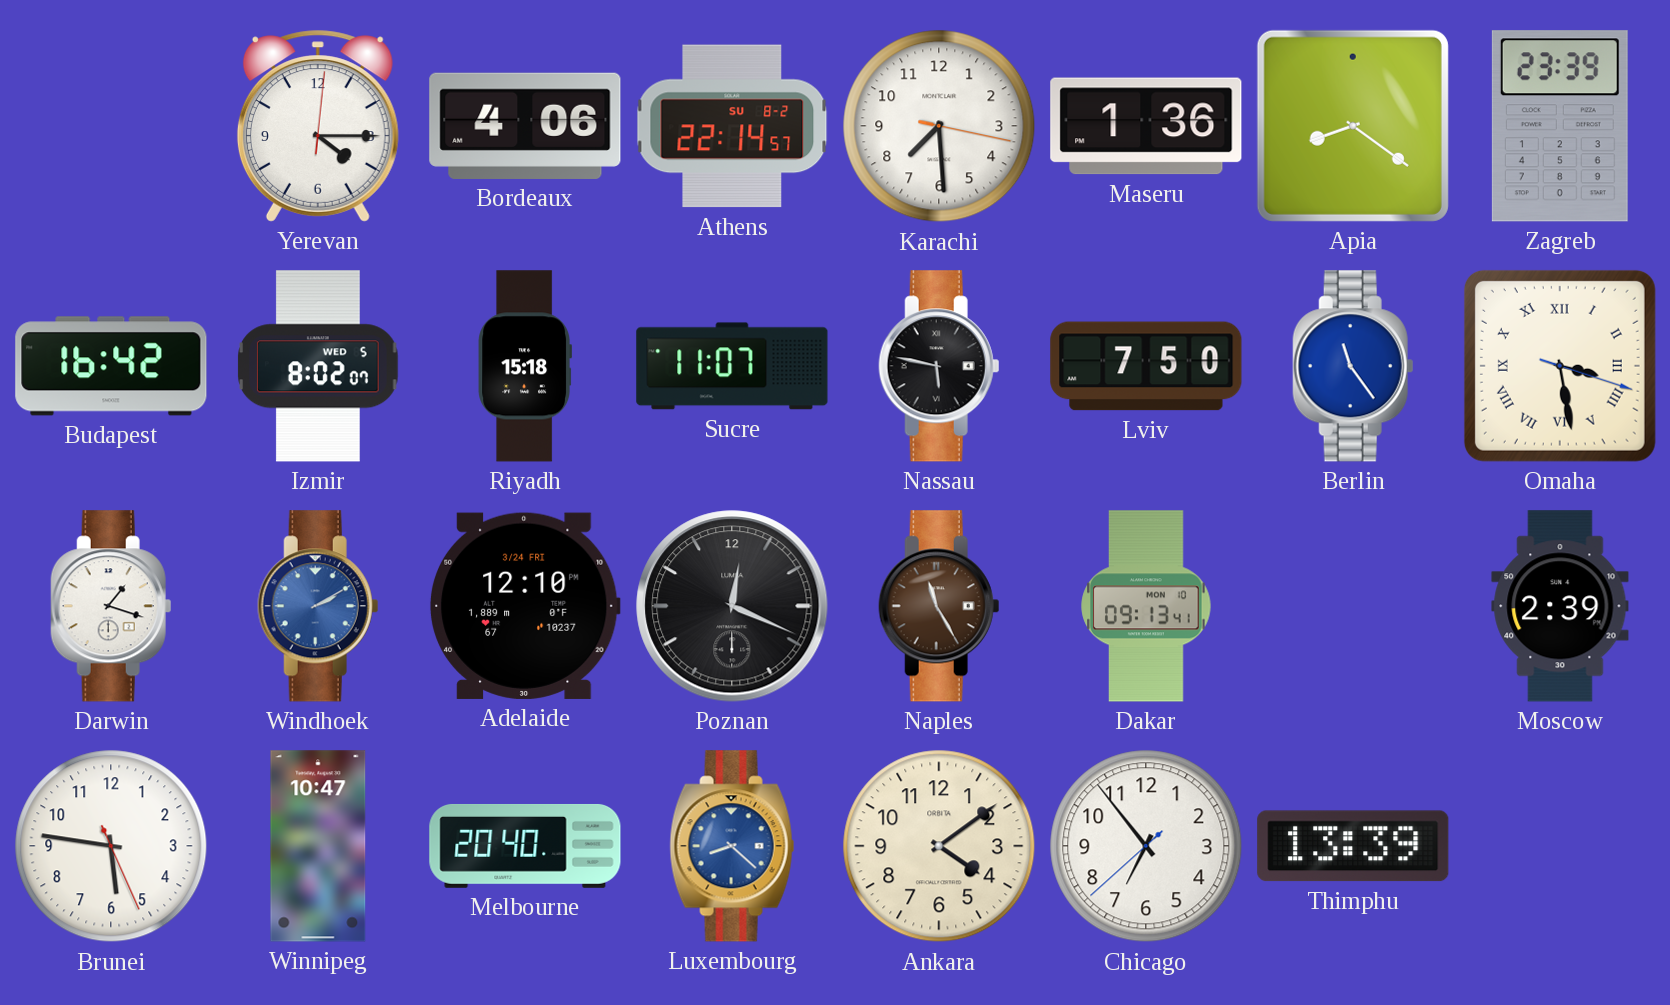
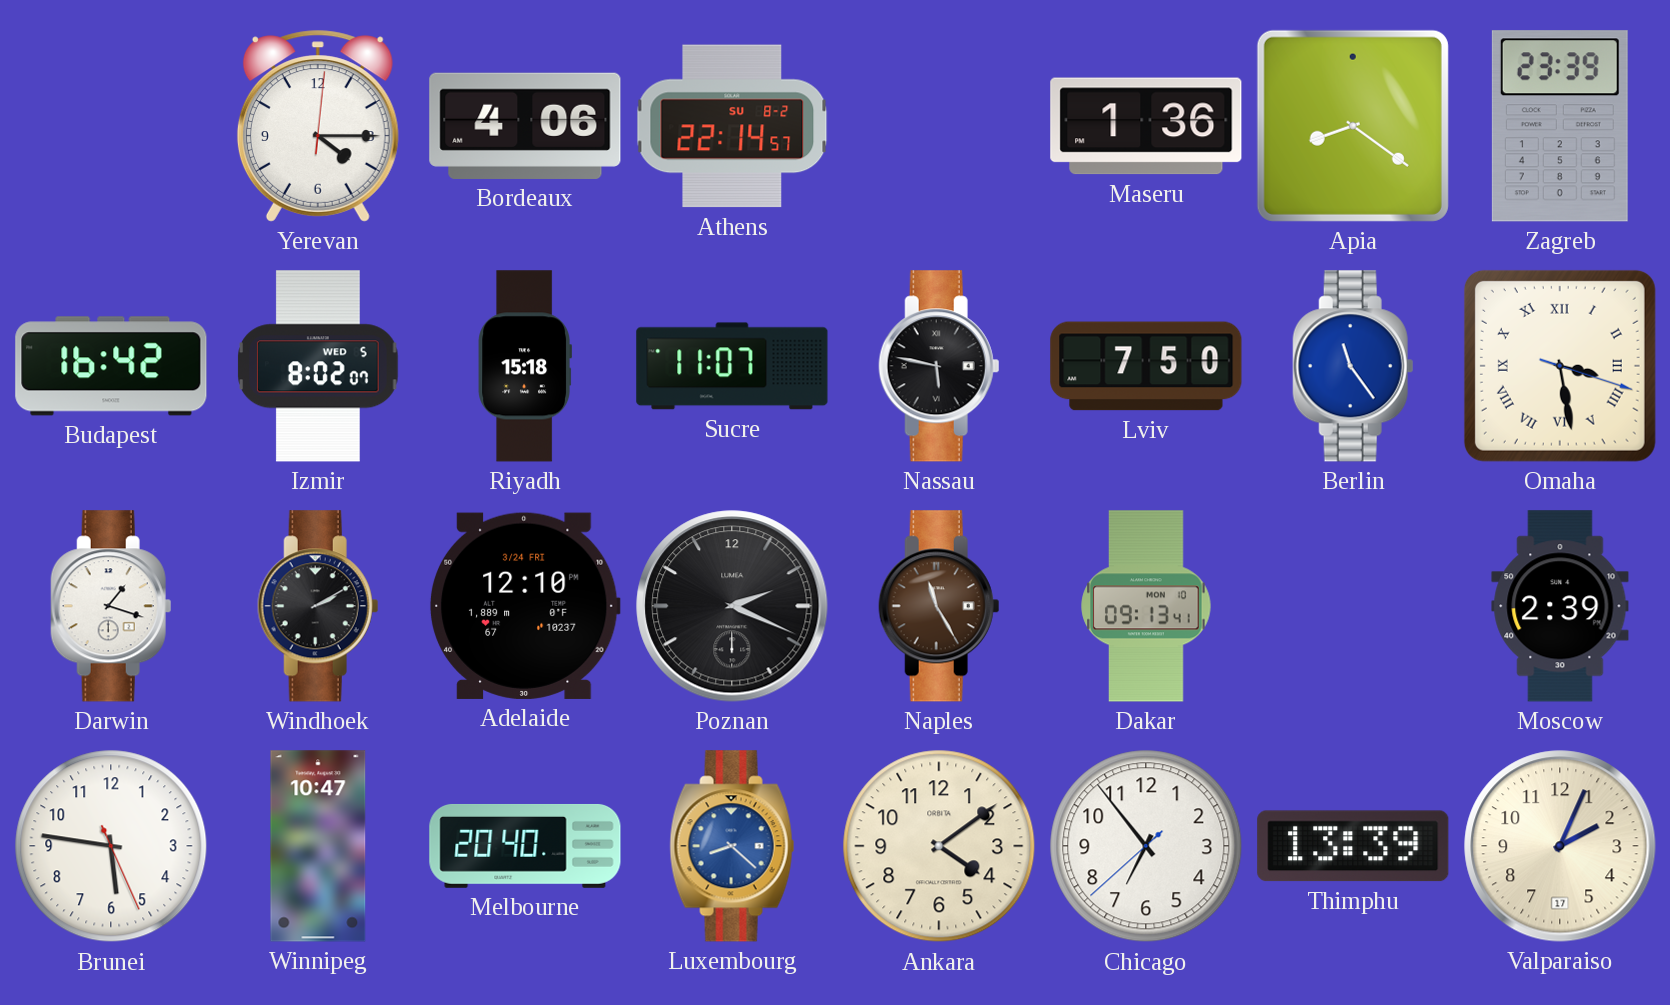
Karachi: 7:29 -> none
Windhoek dial: blue -> black
Poznan: 12:19 -> 2:19
Valparaiso: none -> 2:04
